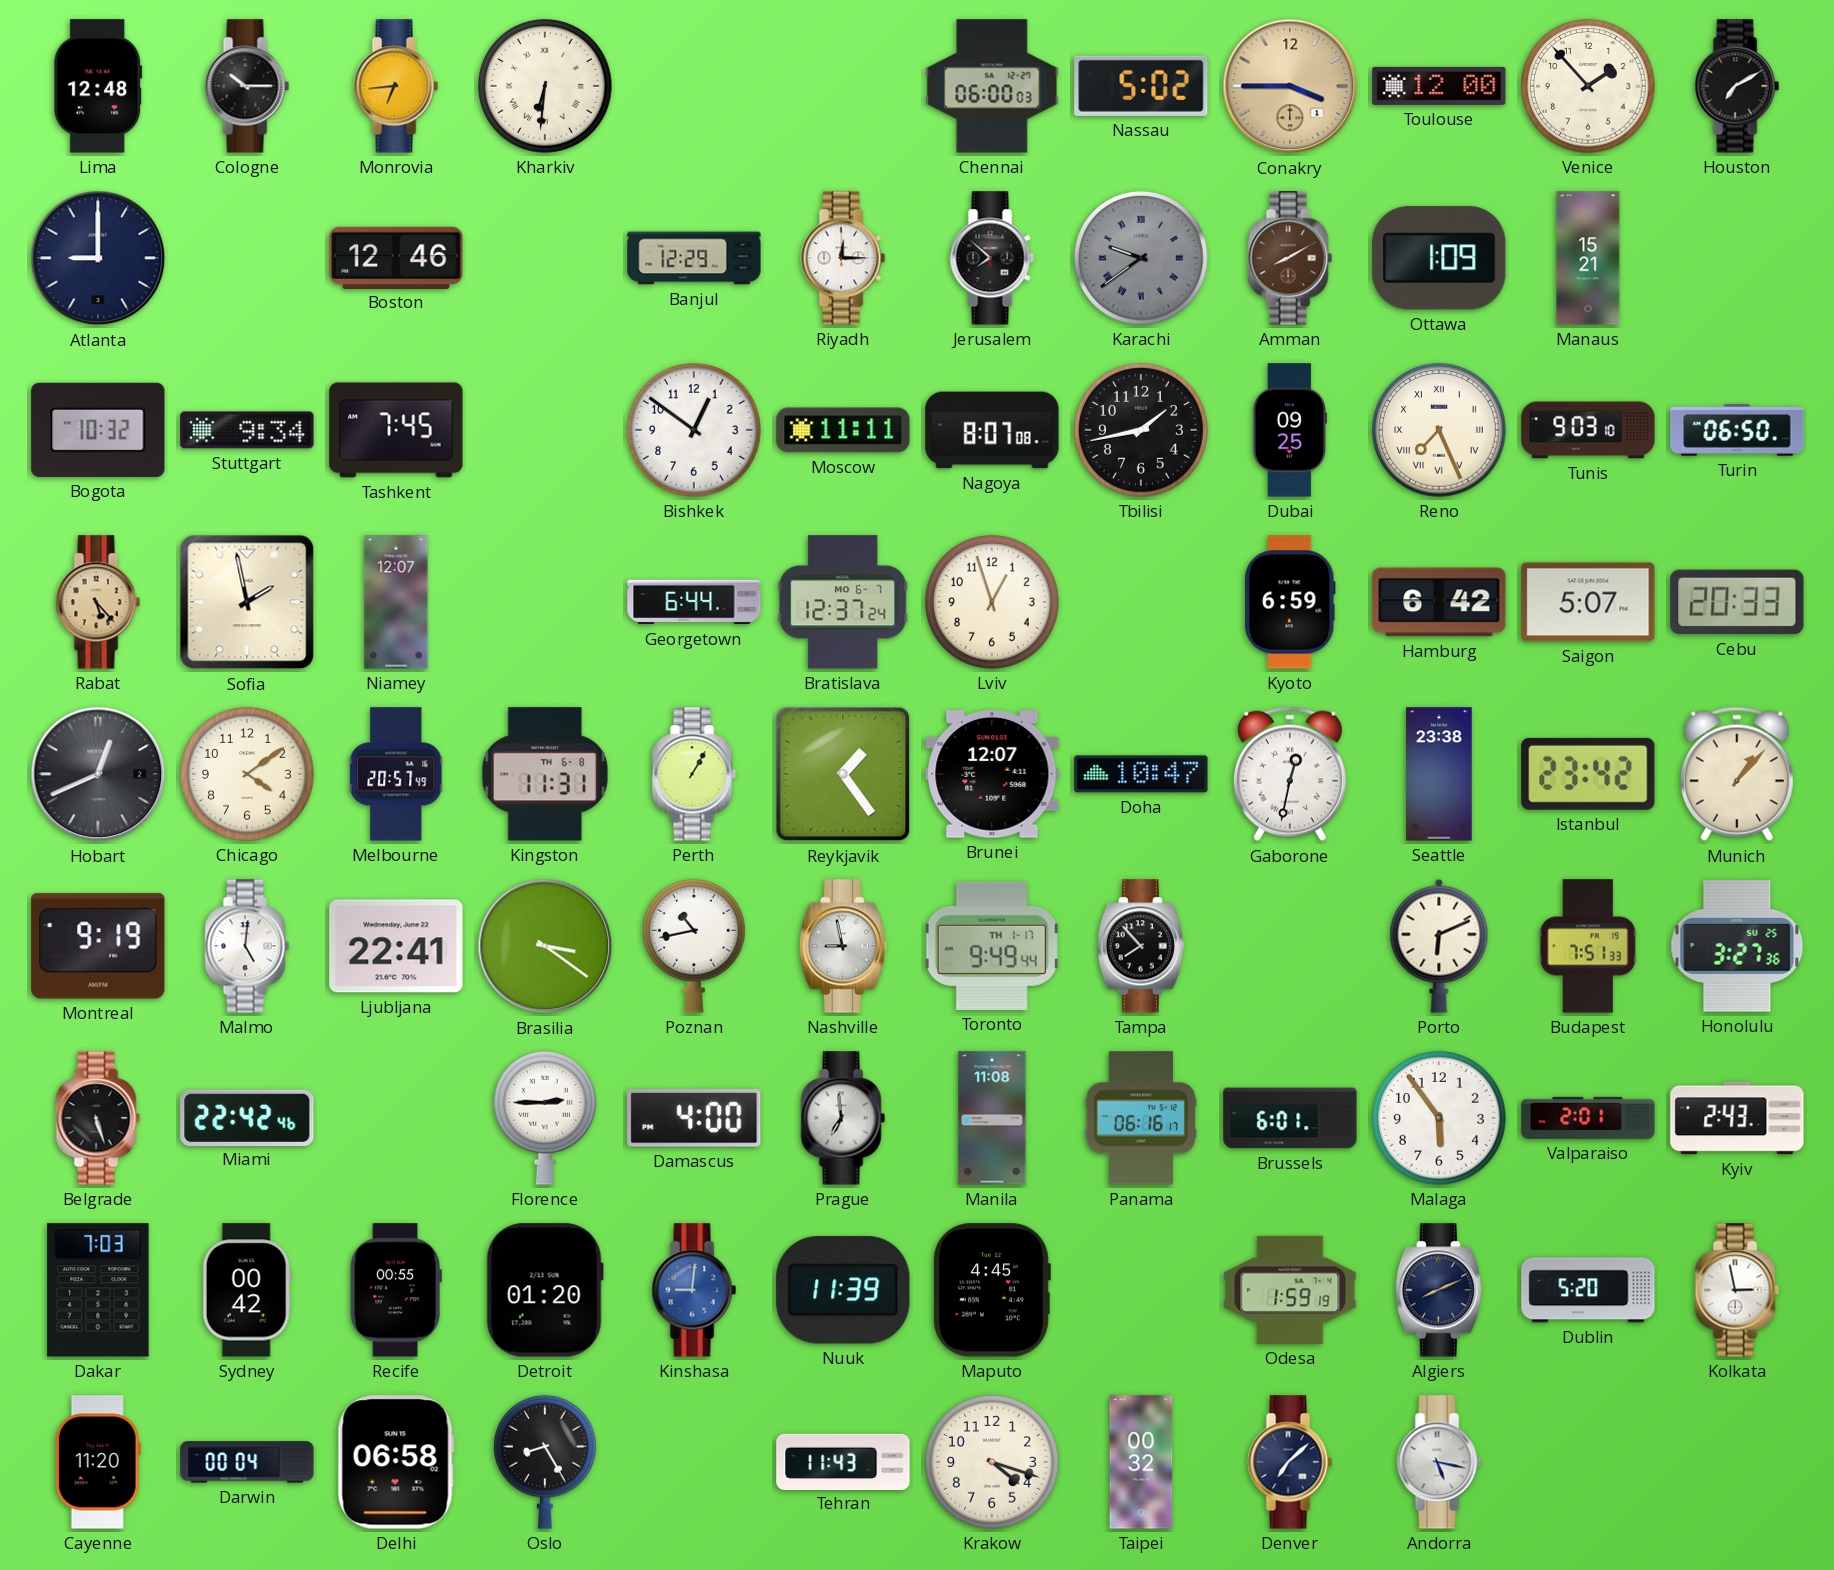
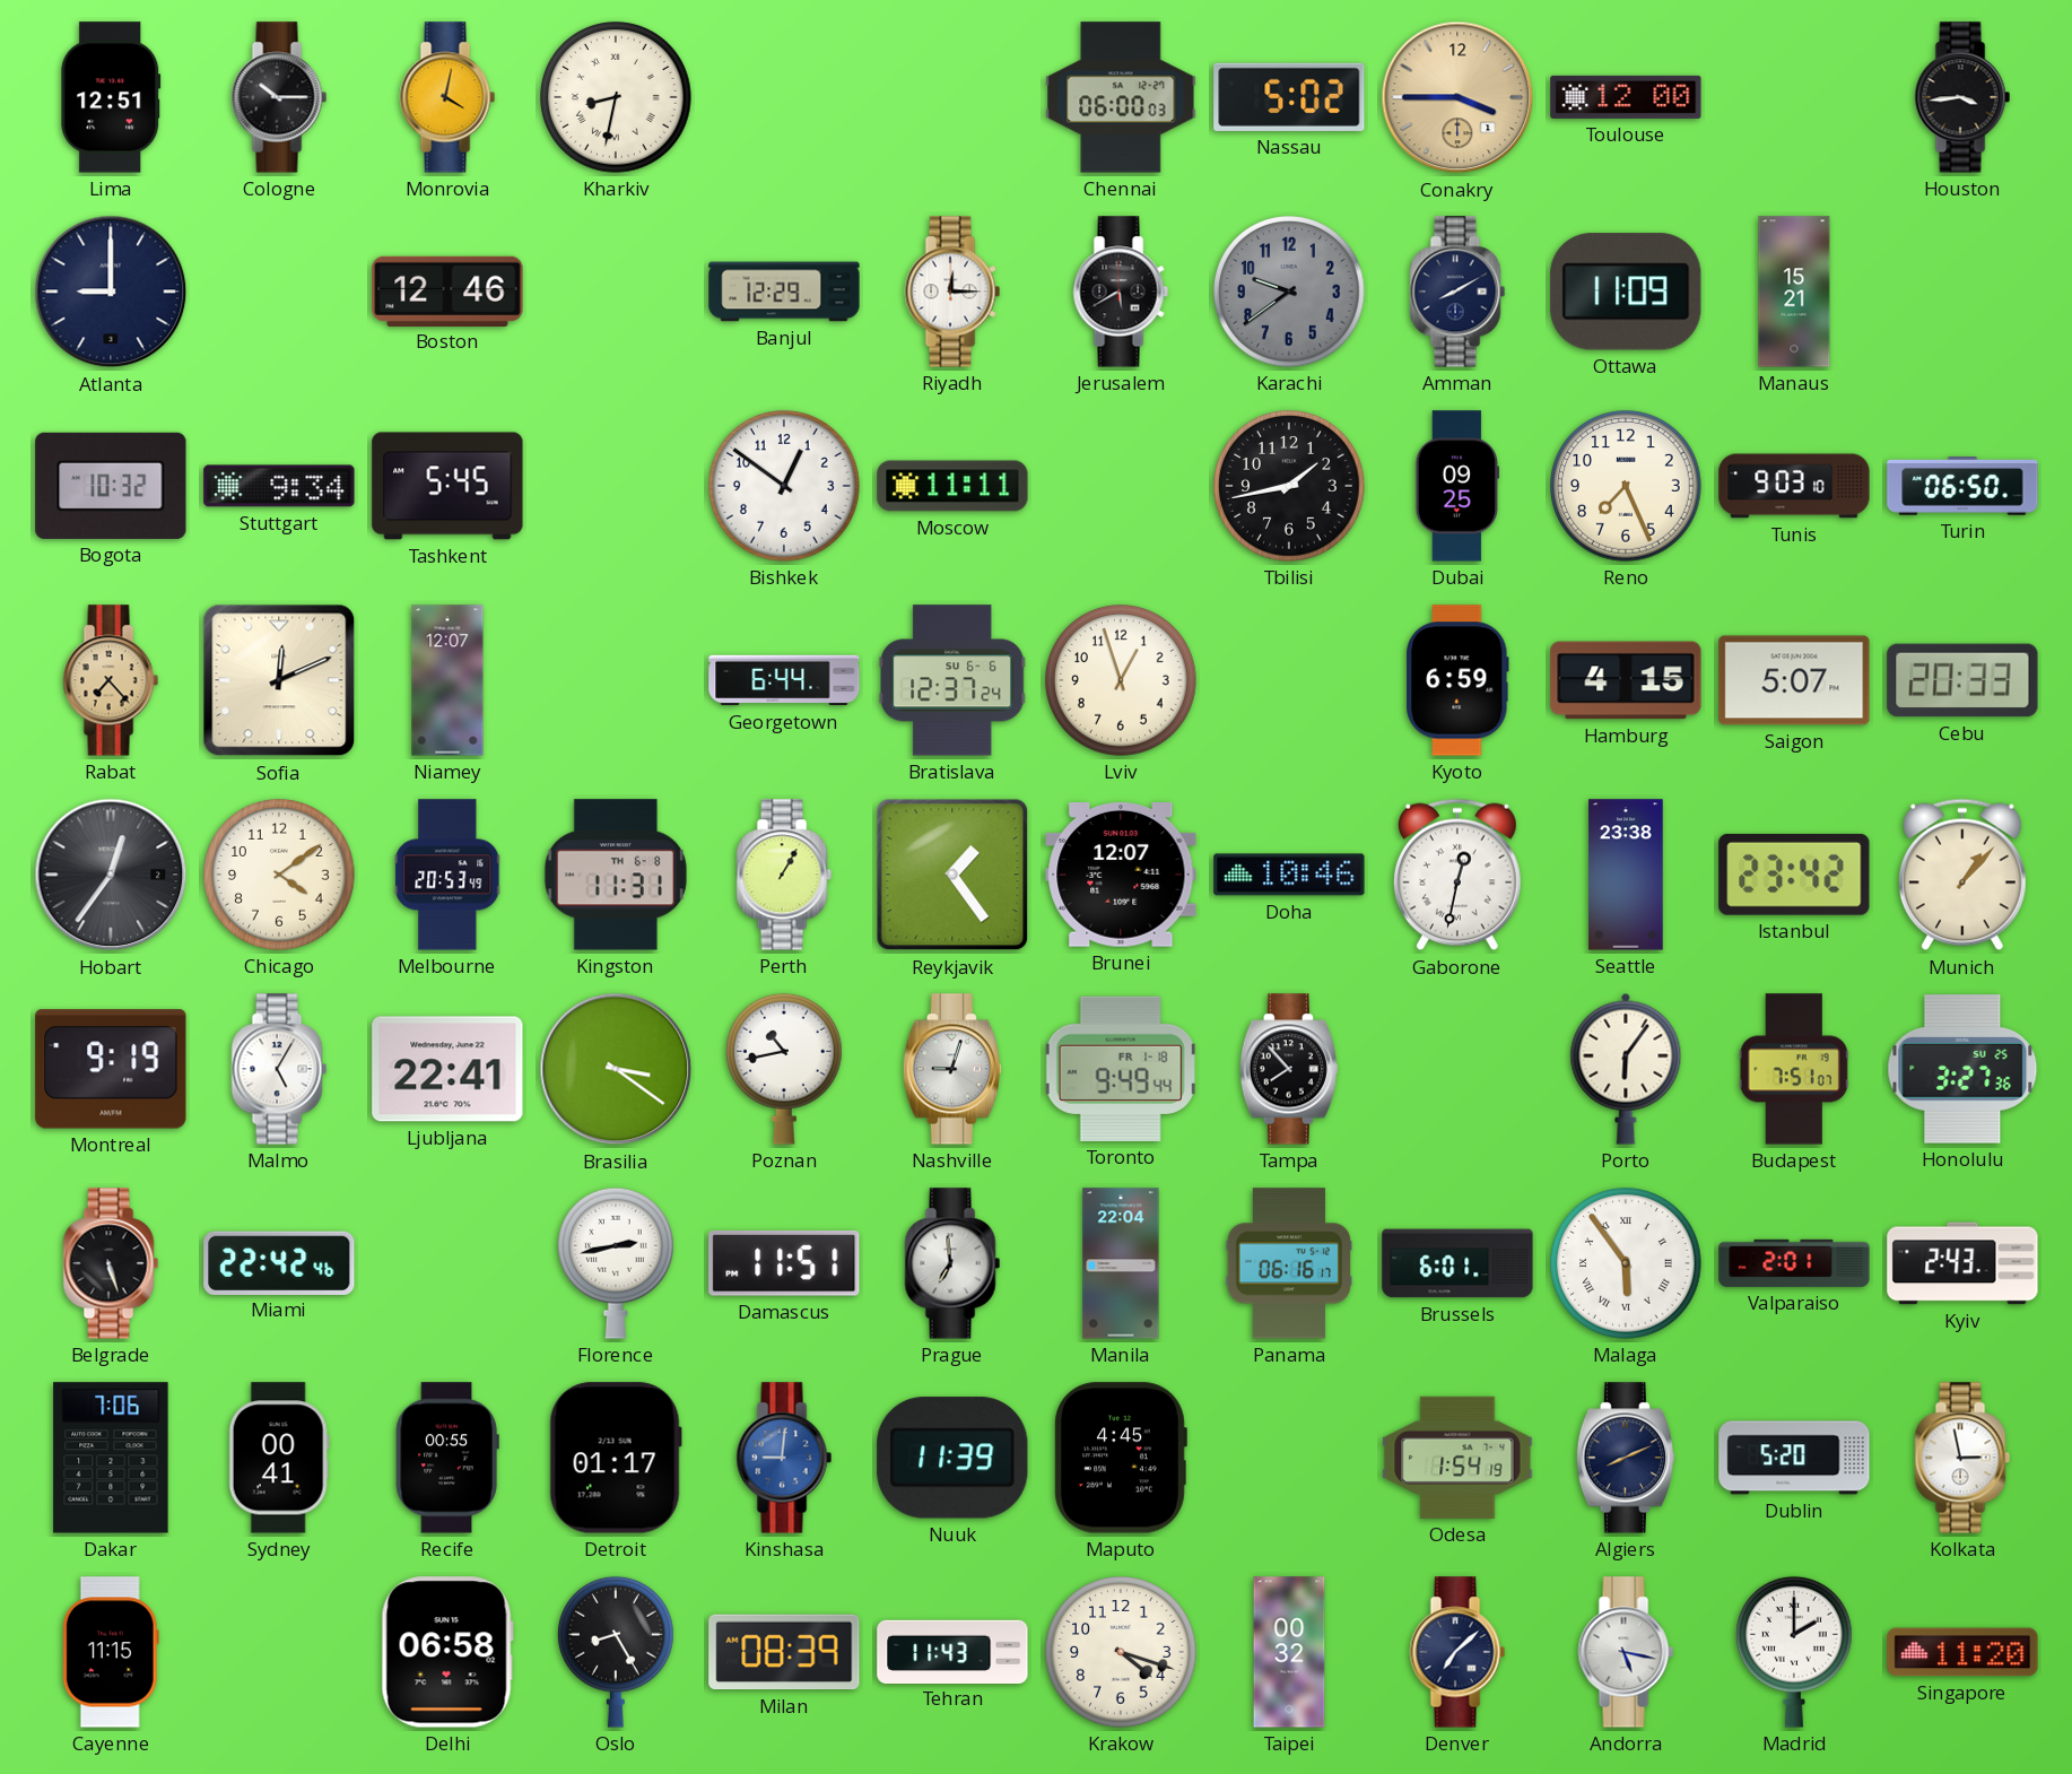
Lima: 12:48 -> 12:51
Monrovia: 6:44 -> 4:02
Kharkiv: 6:31 -> 8:32
Venice: 1:53 -> none
Houston: 7:10 -> 3:44
Jerusalem: 7:52 -> 5:40
Karachi numerals: Roman -> Arabic
Amman dial: brown -> navy
Ottawa: 1:09 -> 11:09
Tashkent: 7:45 -> 5:45
Nagoya: 8:07 -> none
Reno numerals: Roman -> Arabic
Rabat: 5:23 -> 7:23
Sofia: 1:58 -> 12:11
Bratislava date: MO 6-7 -> SU 6-6
Hamburg: 6:42 -> 4:15
Hobart: 12:41 -> 12:36
Melbourne: 20:57 -> 20:53
Doha: 10:47 -> 10:46
Malmo: 5:01 -> 5:05
Nashville: 8:58 -> 9:03
Toronto date: TH 1-17 -> FR 1-18
Porto: 6:11 -> 6:06
Budapest: 7:51:33 -> 7:51:07
Florence: 2:45 -> 2:43
Damascus: 4:00 -> 11:51
Manila: 11:08 -> 22:04
Malaga numerals: Arabic -> Roman
Dakar: 7:03 -> 7:06
Sydney: 00:42 -> 00:41
Detroit: 01:20 -> 01:17
Odesa: 1:59 -> 1:54
Cayenne: 11:20 -> 11:15
Darwin: 00:04 -> none
Milan: none -> 08:39
Madrid: none -> 2:00
Singapore: none -> 11:20
